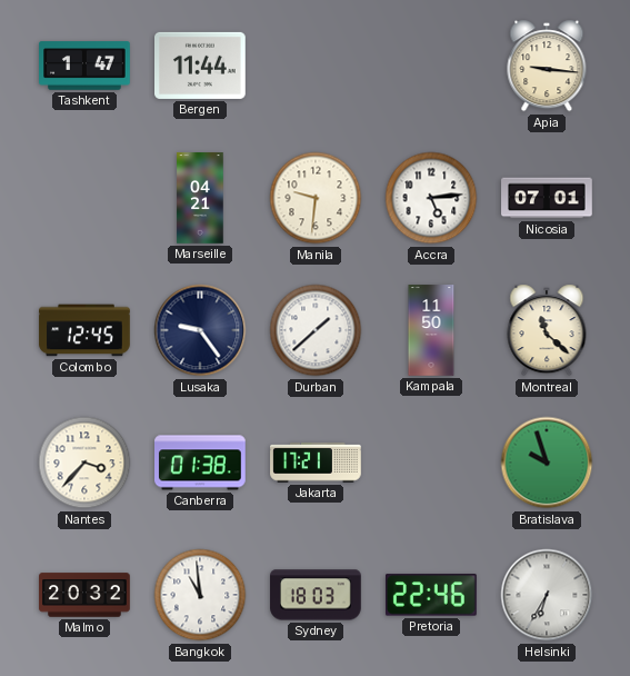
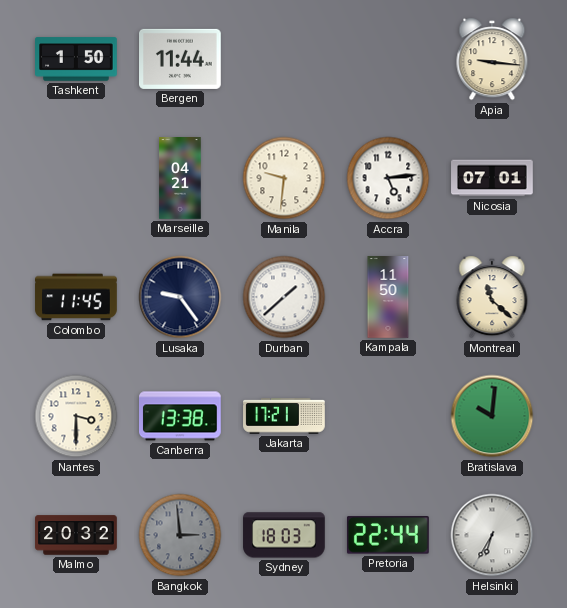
Tashkent: 1:47 -> 1:50
Colombo: 12:45 -> 11:45
Nantes: 3:37 -> 3:30
Canberra: 01:38 -> 13:38
Bratislava: 9:57 -> 10:01
Bangkok: 10:59 -> 2:59
Bangkok dial: white -> grey
Pretoria: 22:46 -> 22:44
